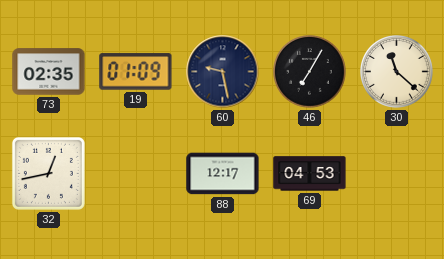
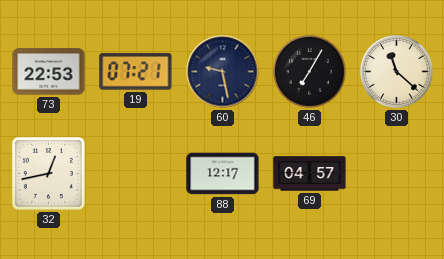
73: 02:35 -> 22:53
19: 01:09 -> 07:21
69: 04:53 -> 04:57
